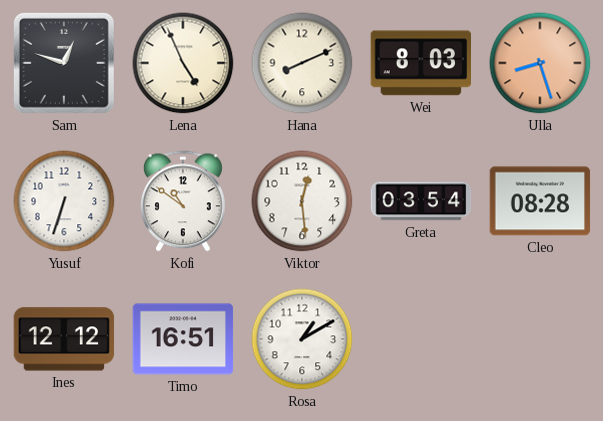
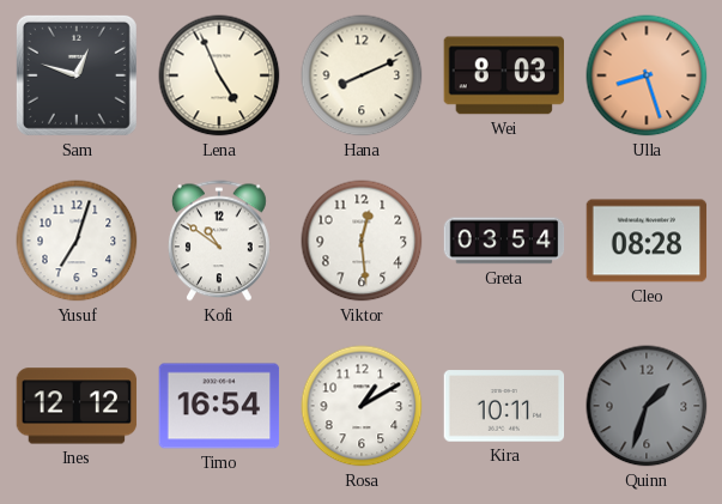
Yusuf: 6:33 -> 7:03
Timo: 16:51 -> 16:54
Kira: none -> 10:11
Quinn: none -> 1:33
